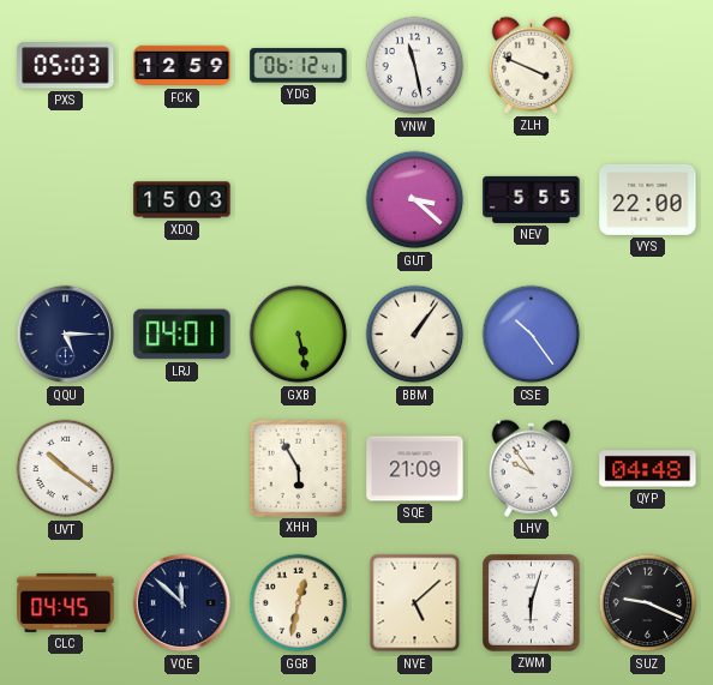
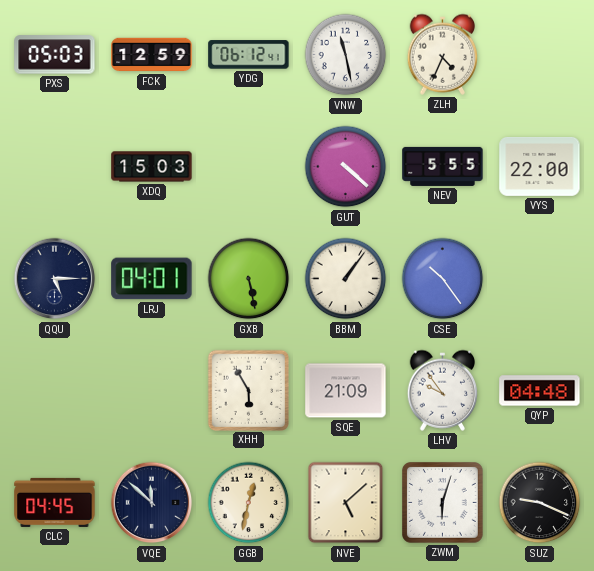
ZLH: 3:49 -> 4:34
GUT: 3:22 -> 4:22
UVT: 10:21 -> none
